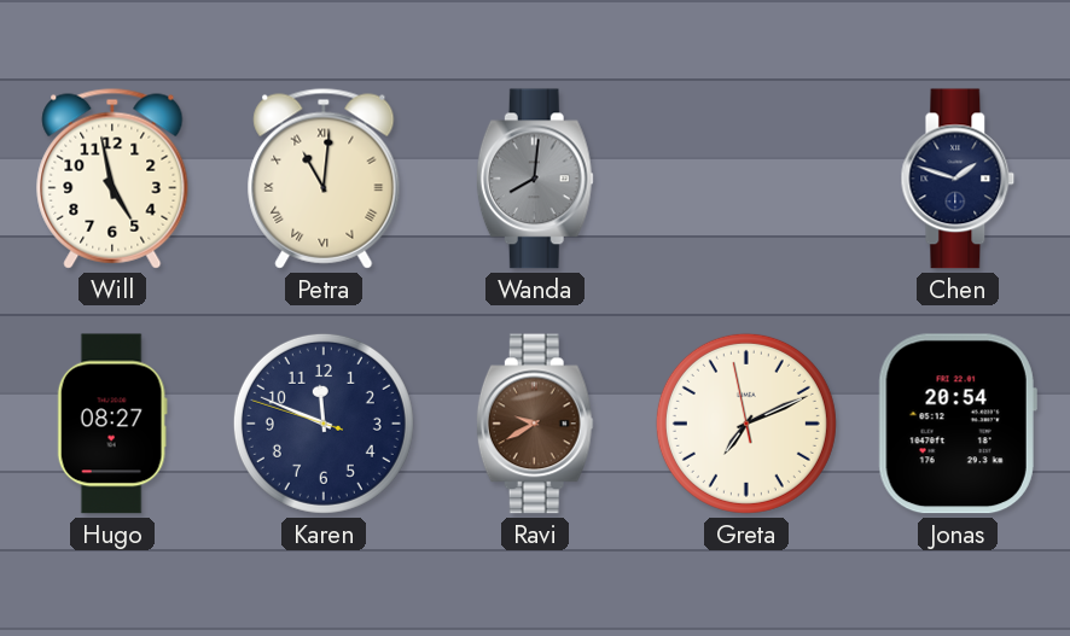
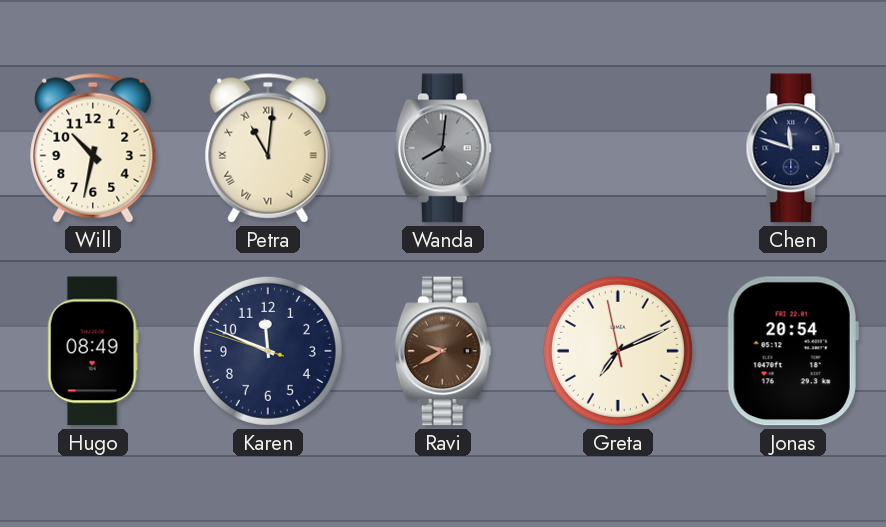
Will: 4:58 -> 10:32
Chen: 1:48 -> 11:48
Hugo: 08:27 -> 08:49
